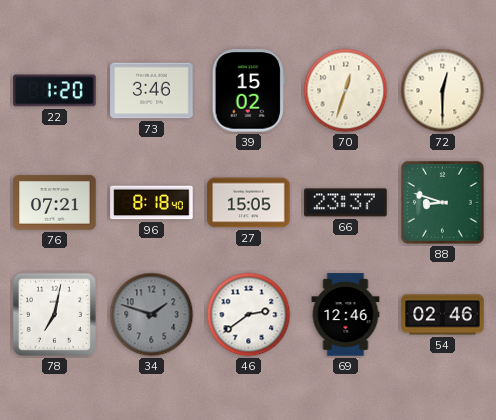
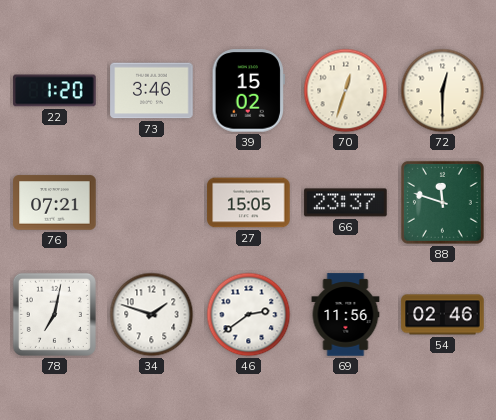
96: 8:18 -> none
88: 8:48 -> 11:48
34 dial: grey -> white
69: 12:46 -> 11:56
